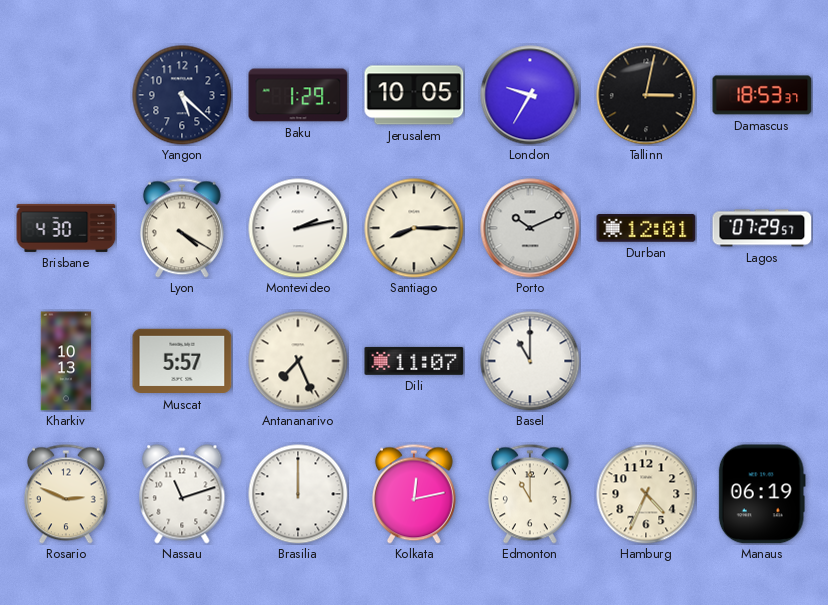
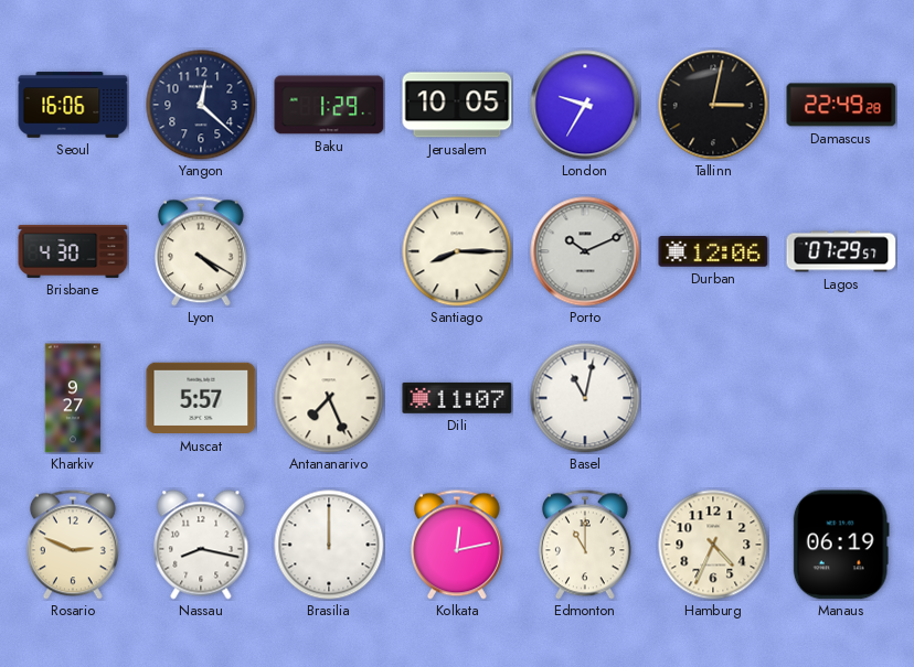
Seoul: none -> 16:06
Yangon: 5:22 -> 12:22
Damascus: 18:53 -> 22:49
Montevideo: 2:13 -> none
Durban: 12:01 -> 12:06
Kharkiv: 10:13 -> 9:27
Basel: 11:00 -> 11:02
Nassau: 11:12 -> 8:17
